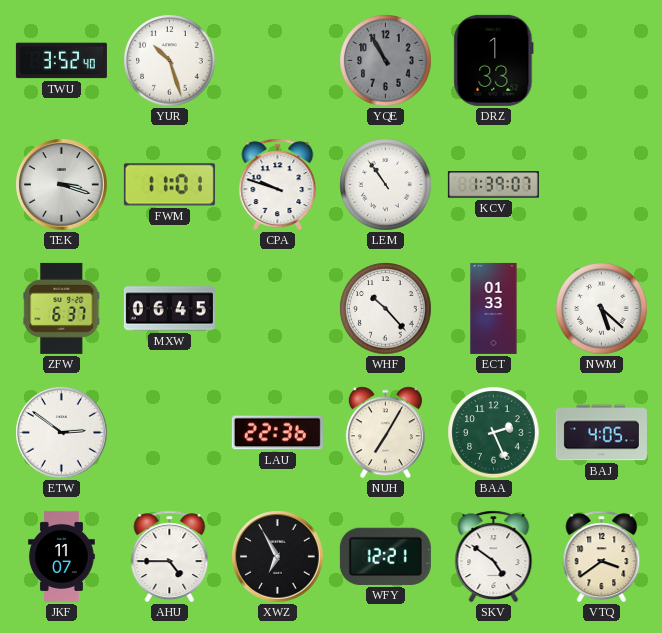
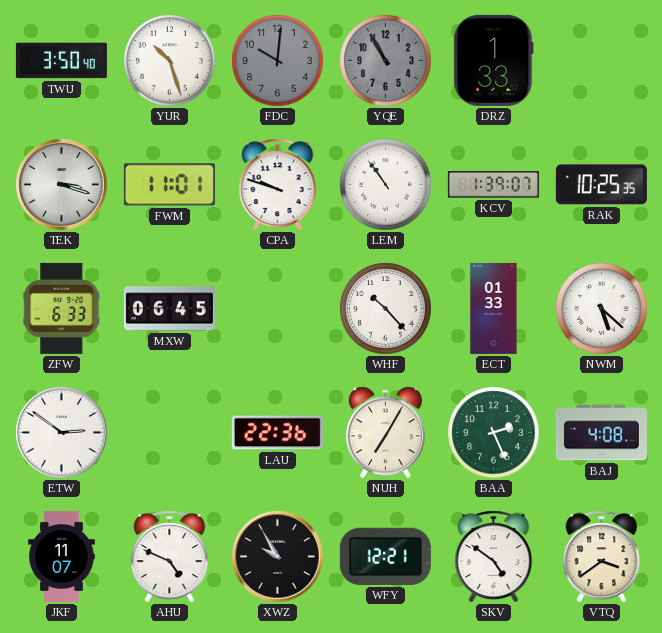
TWU: 3:52 -> 3:50
FDC: none -> 10:01
RAK: none -> 10:25
ZFW: 6:37 -> 6:33
BAJ: 4:05 -> 4:08
AHU: 4:45 -> 4:49
XWZ: 6:55 -> 9:55
